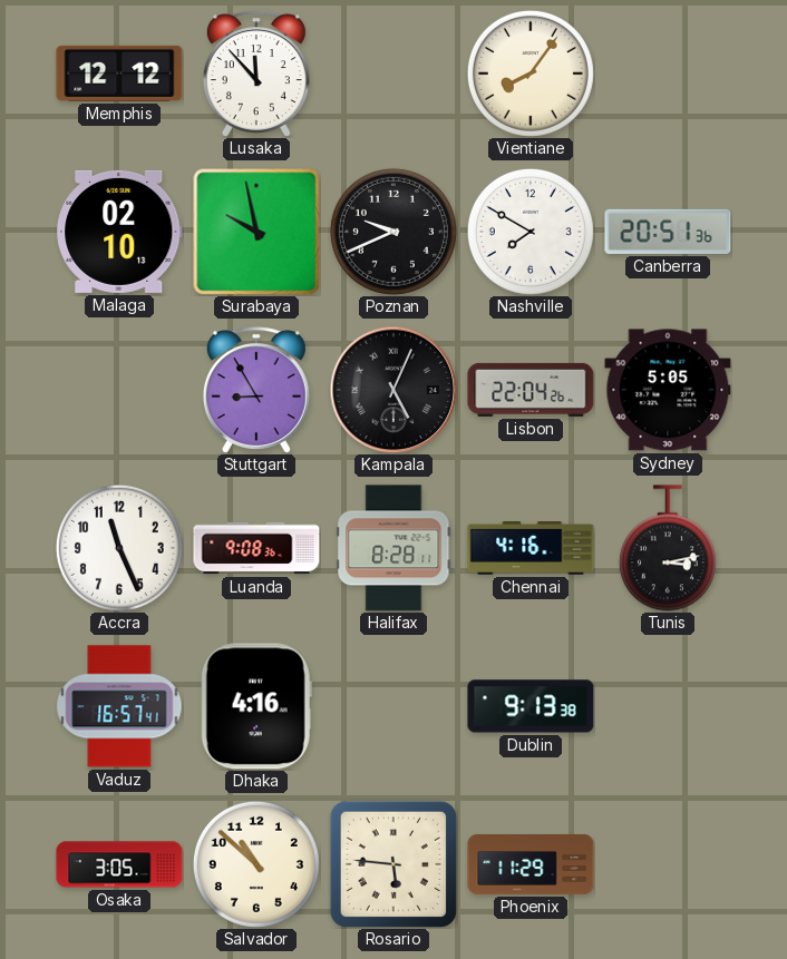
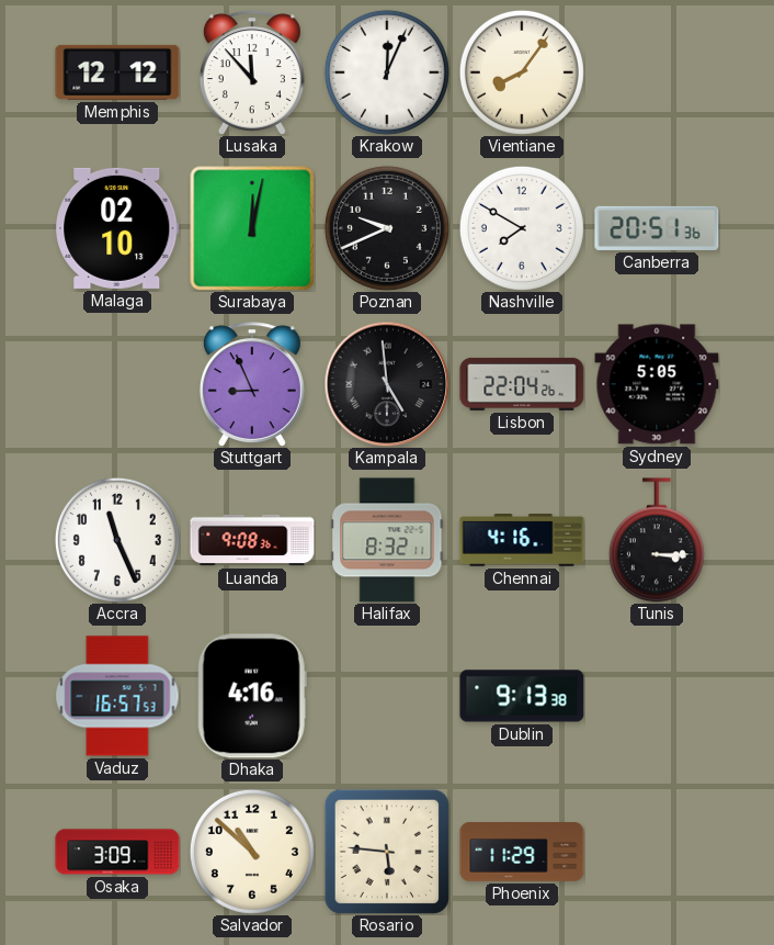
Krakow: none -> 12:04
Surabaya: 9:58 -> 12:02
Stuttgart: 8:55 -> 8:56
Kampala: 5:04 -> 4:59
Halifax: 8:28 -> 8:32
Tunis: 3:13 -> 3:15
Vaduz: 16:57:41 -> 16:57:53
Osaka: 3:05 -> 3:09
